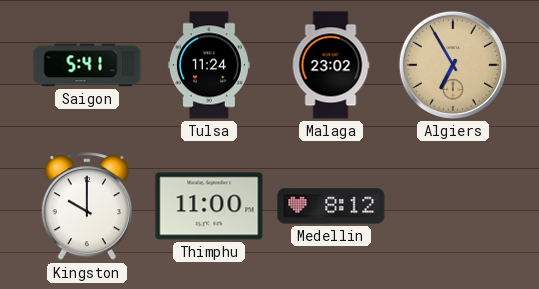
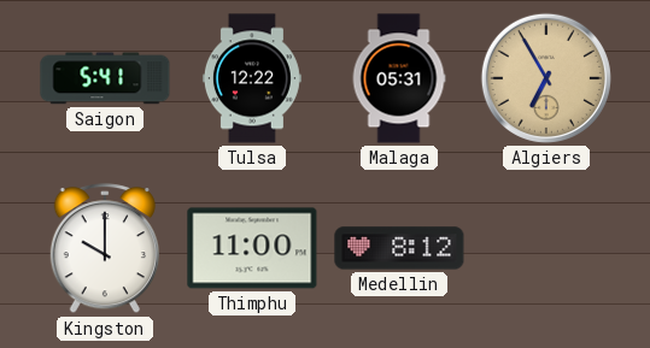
Tulsa: 11:24 -> 12:22
Malaga: 23:02 -> 05:31
